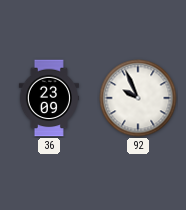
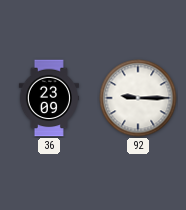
92: 9:56 -> 9:15
